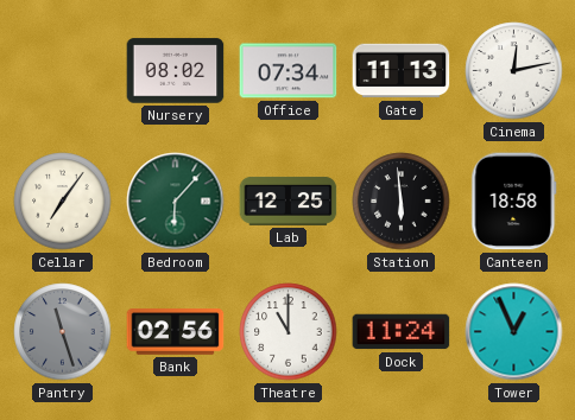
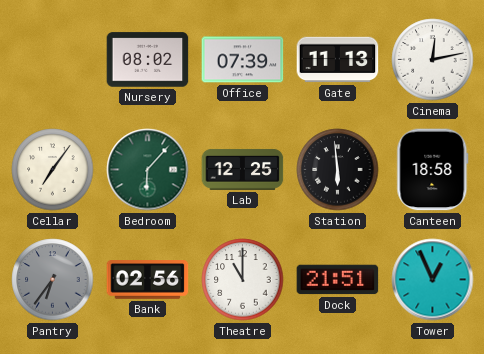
Office: 07:34 -> 07:39
Pantry: 11:27 -> 6:36
Dock: 11:24 -> 21:51
